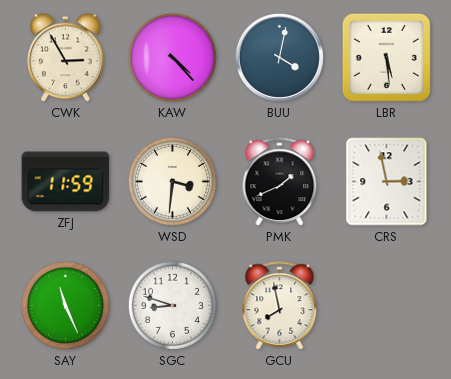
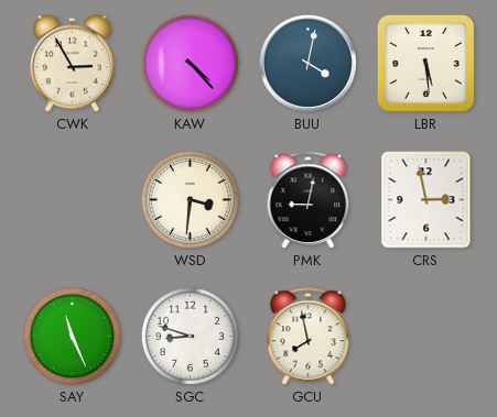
ZFJ: 11:59 -> none
PMK: 1:41 -> 9:02
